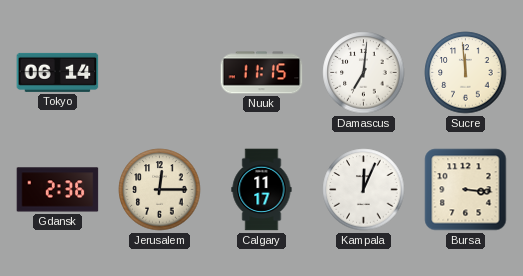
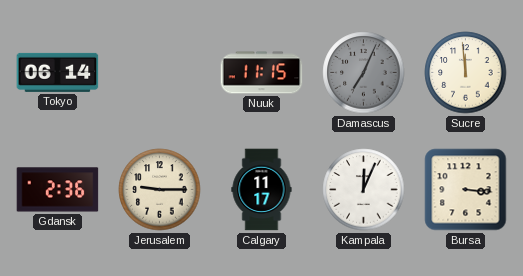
Damascus: 7:01 -> 7:04
Damascus dial: white -> grey
Jerusalem: 12:15 -> 9:15
